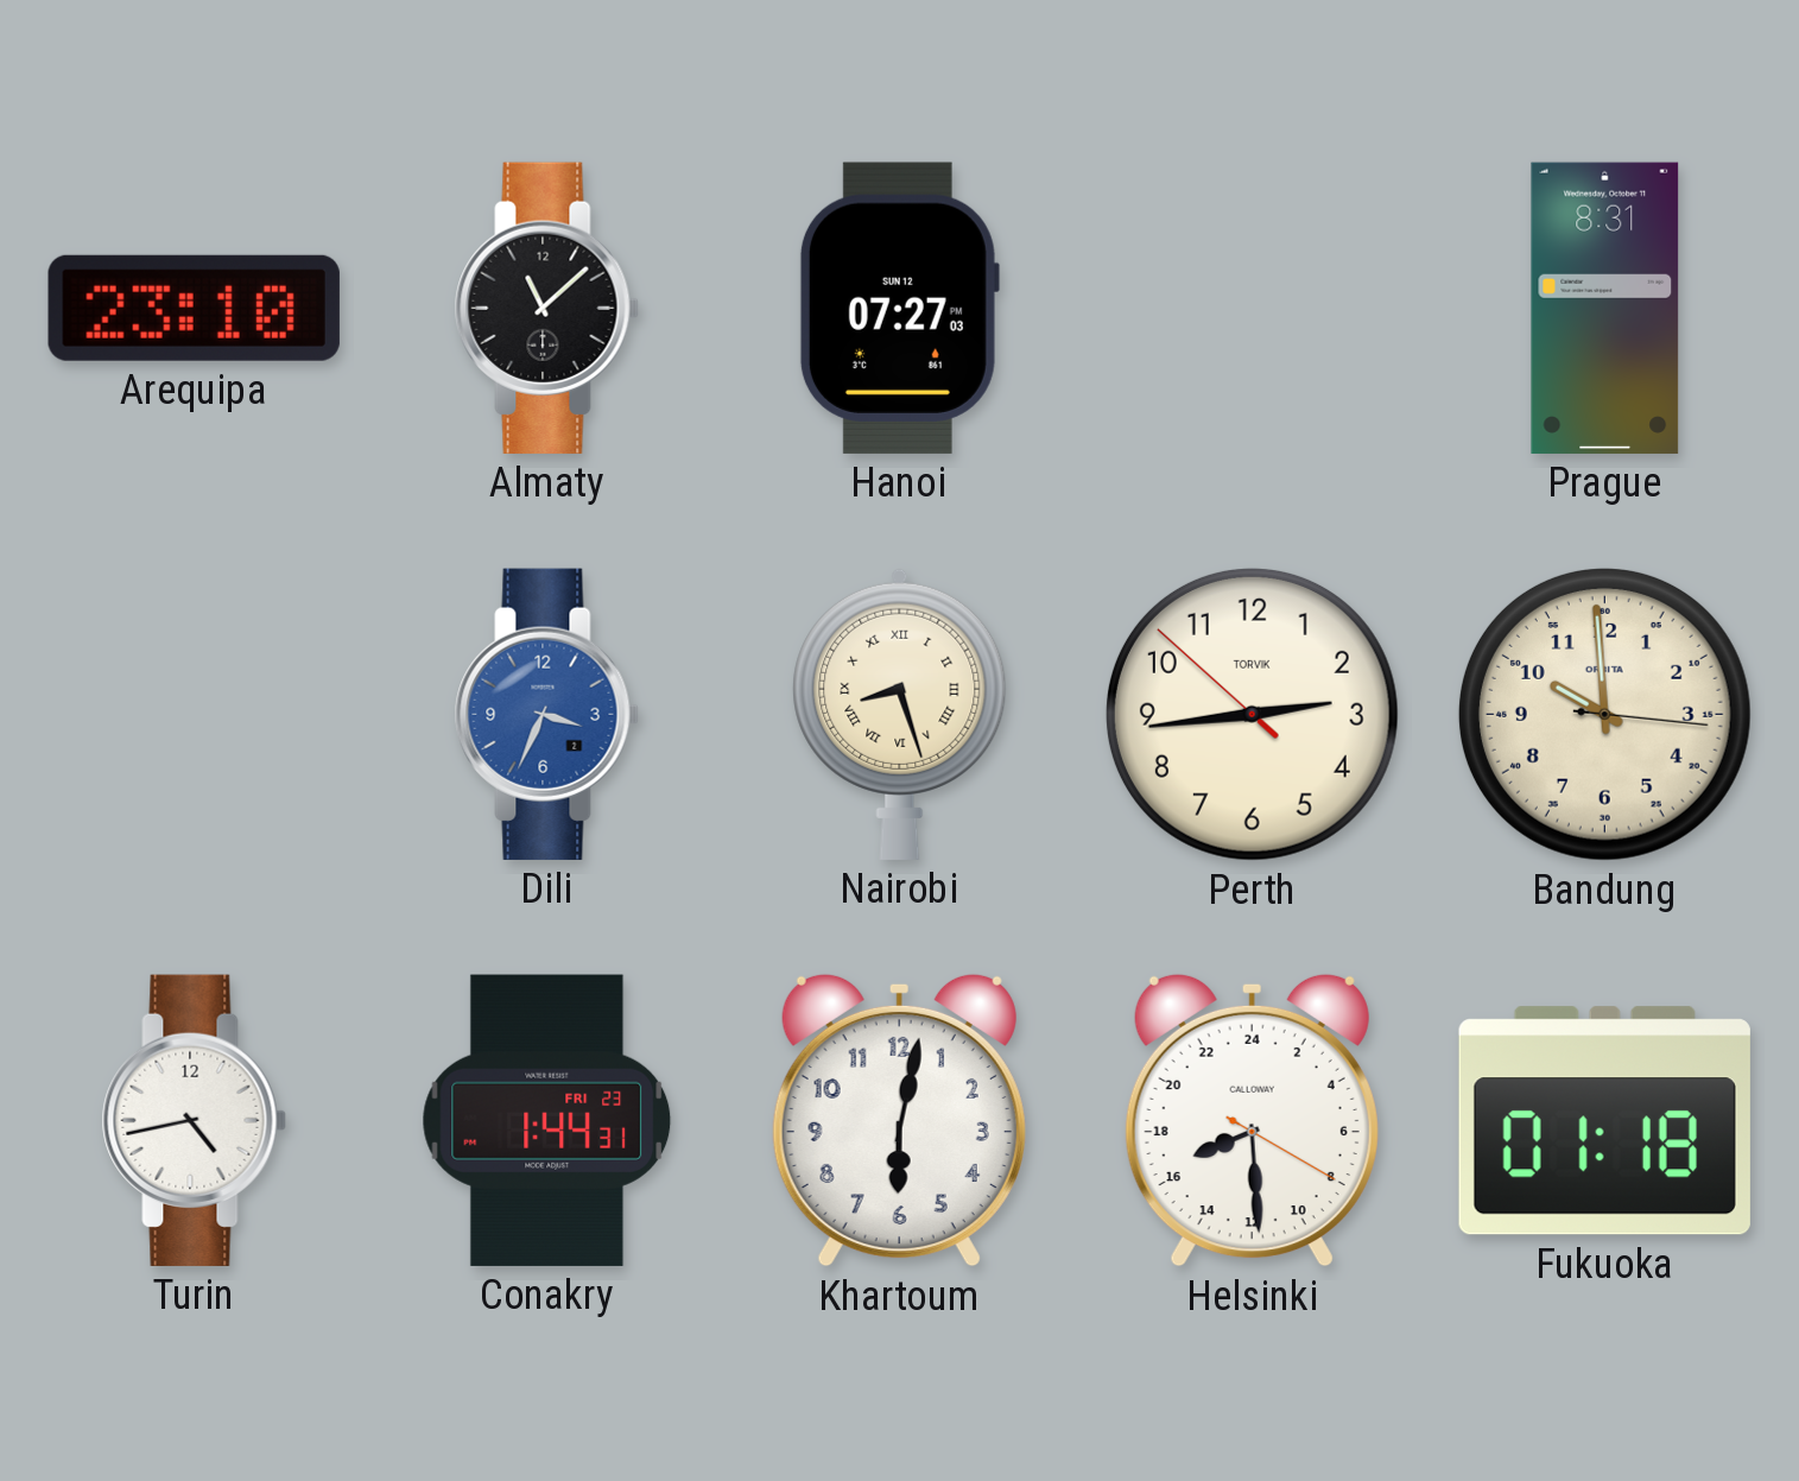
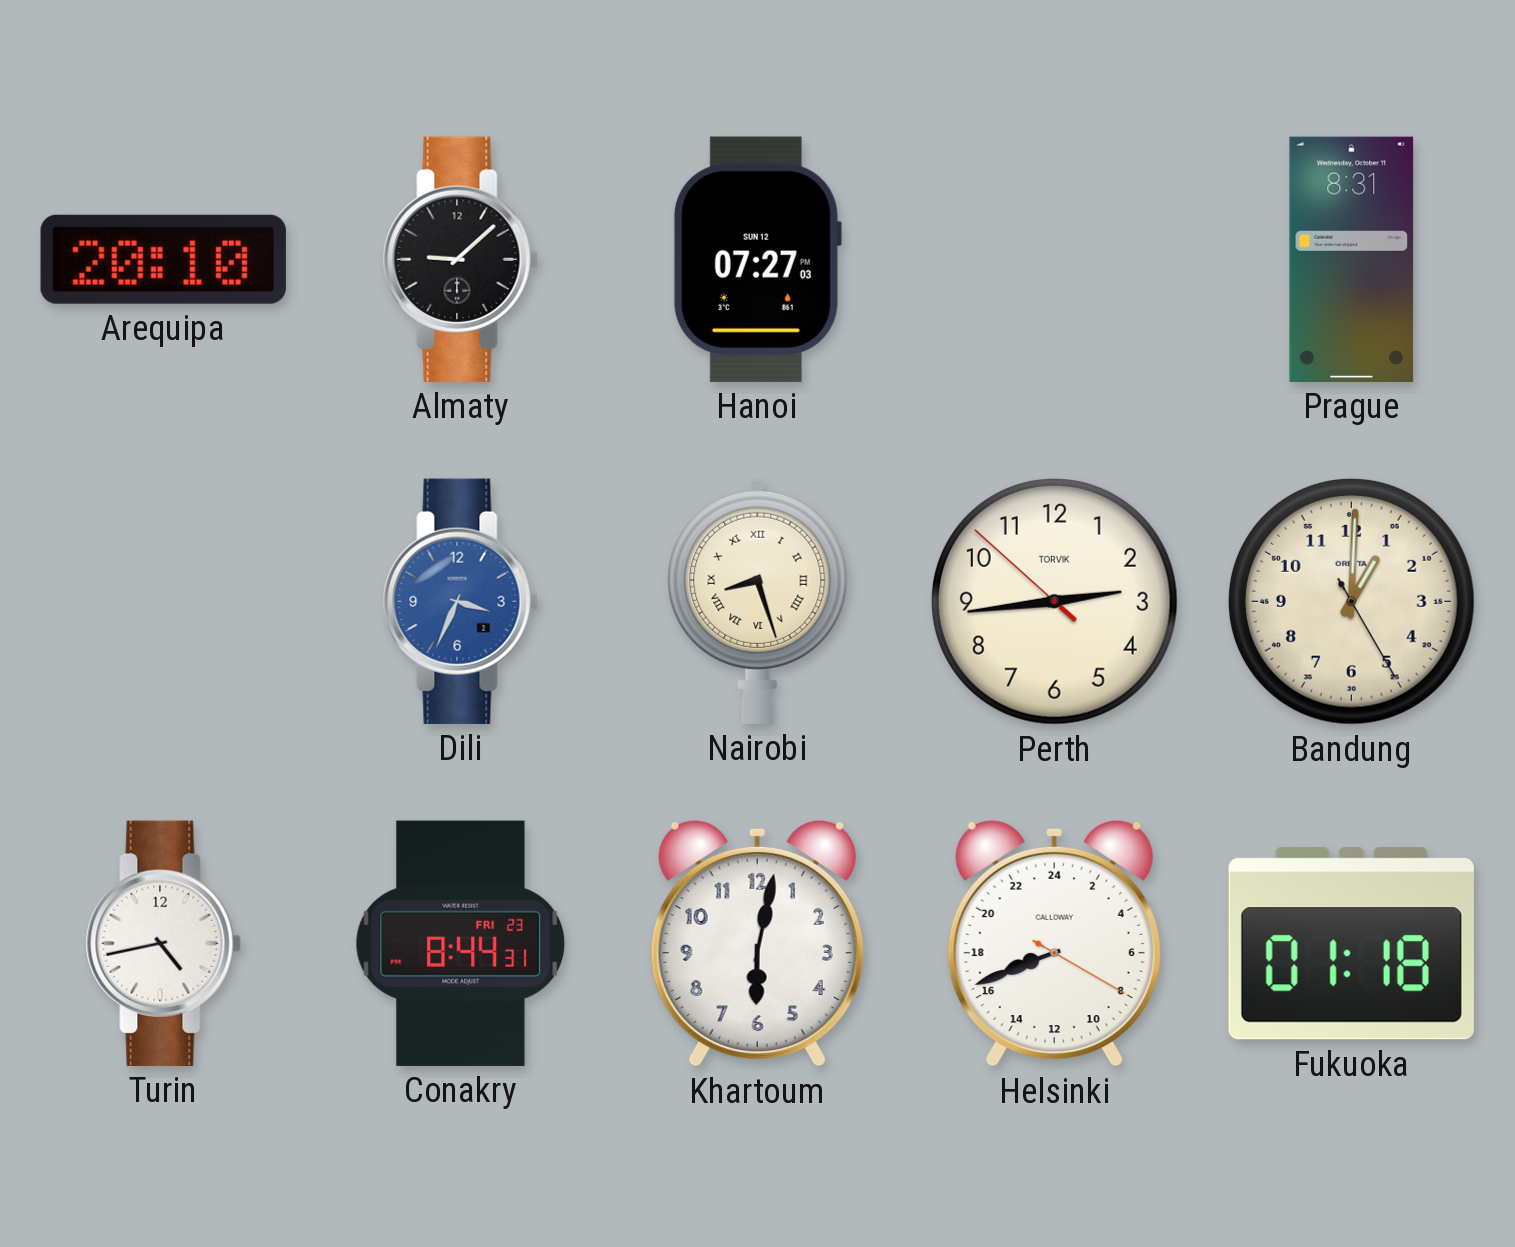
Arequipa: 23:10 -> 20:10
Almaty: 11:08 -> 9:08
Bandung: 9:59 -> 1:00
Conakry: 1:44 -> 8:44
Helsinki: 16:29 -> 16:41
